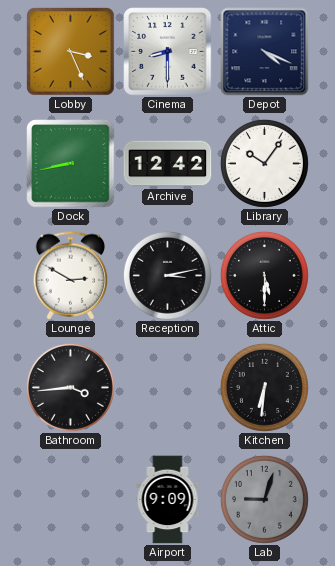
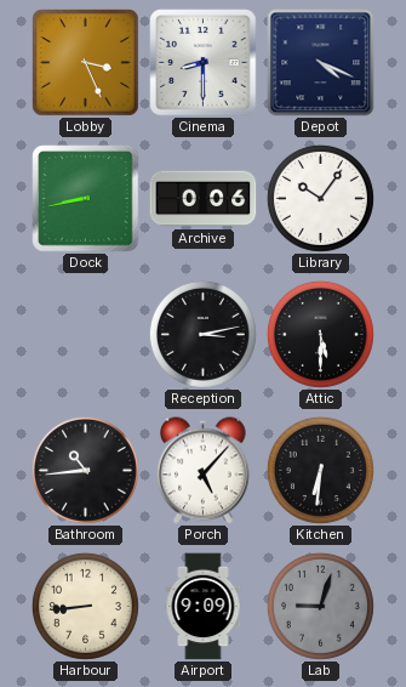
Archive: 12:42 -> 0:06
Lounge: 2:50 -> none
Bathroom: 3:44 -> 10:44
Porch: none -> 5:07
Harbour: none -> 8:44
